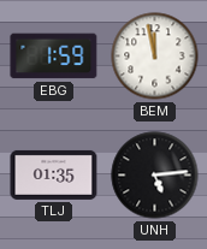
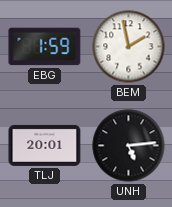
BEM: 11:58 -> 1:58
TLJ: 01:35 -> 20:01
